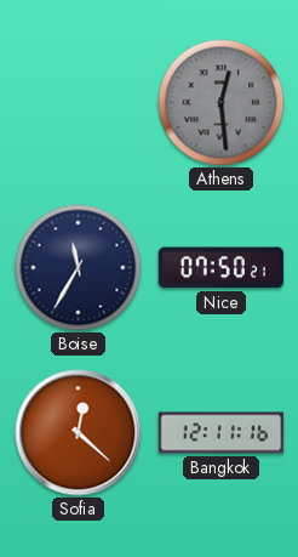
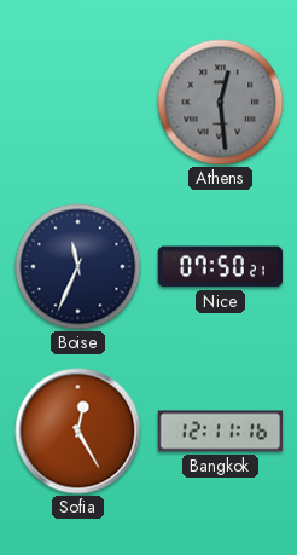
Boise: 11:35 -> 11:34
Sofia: 12:22 -> 12:25
